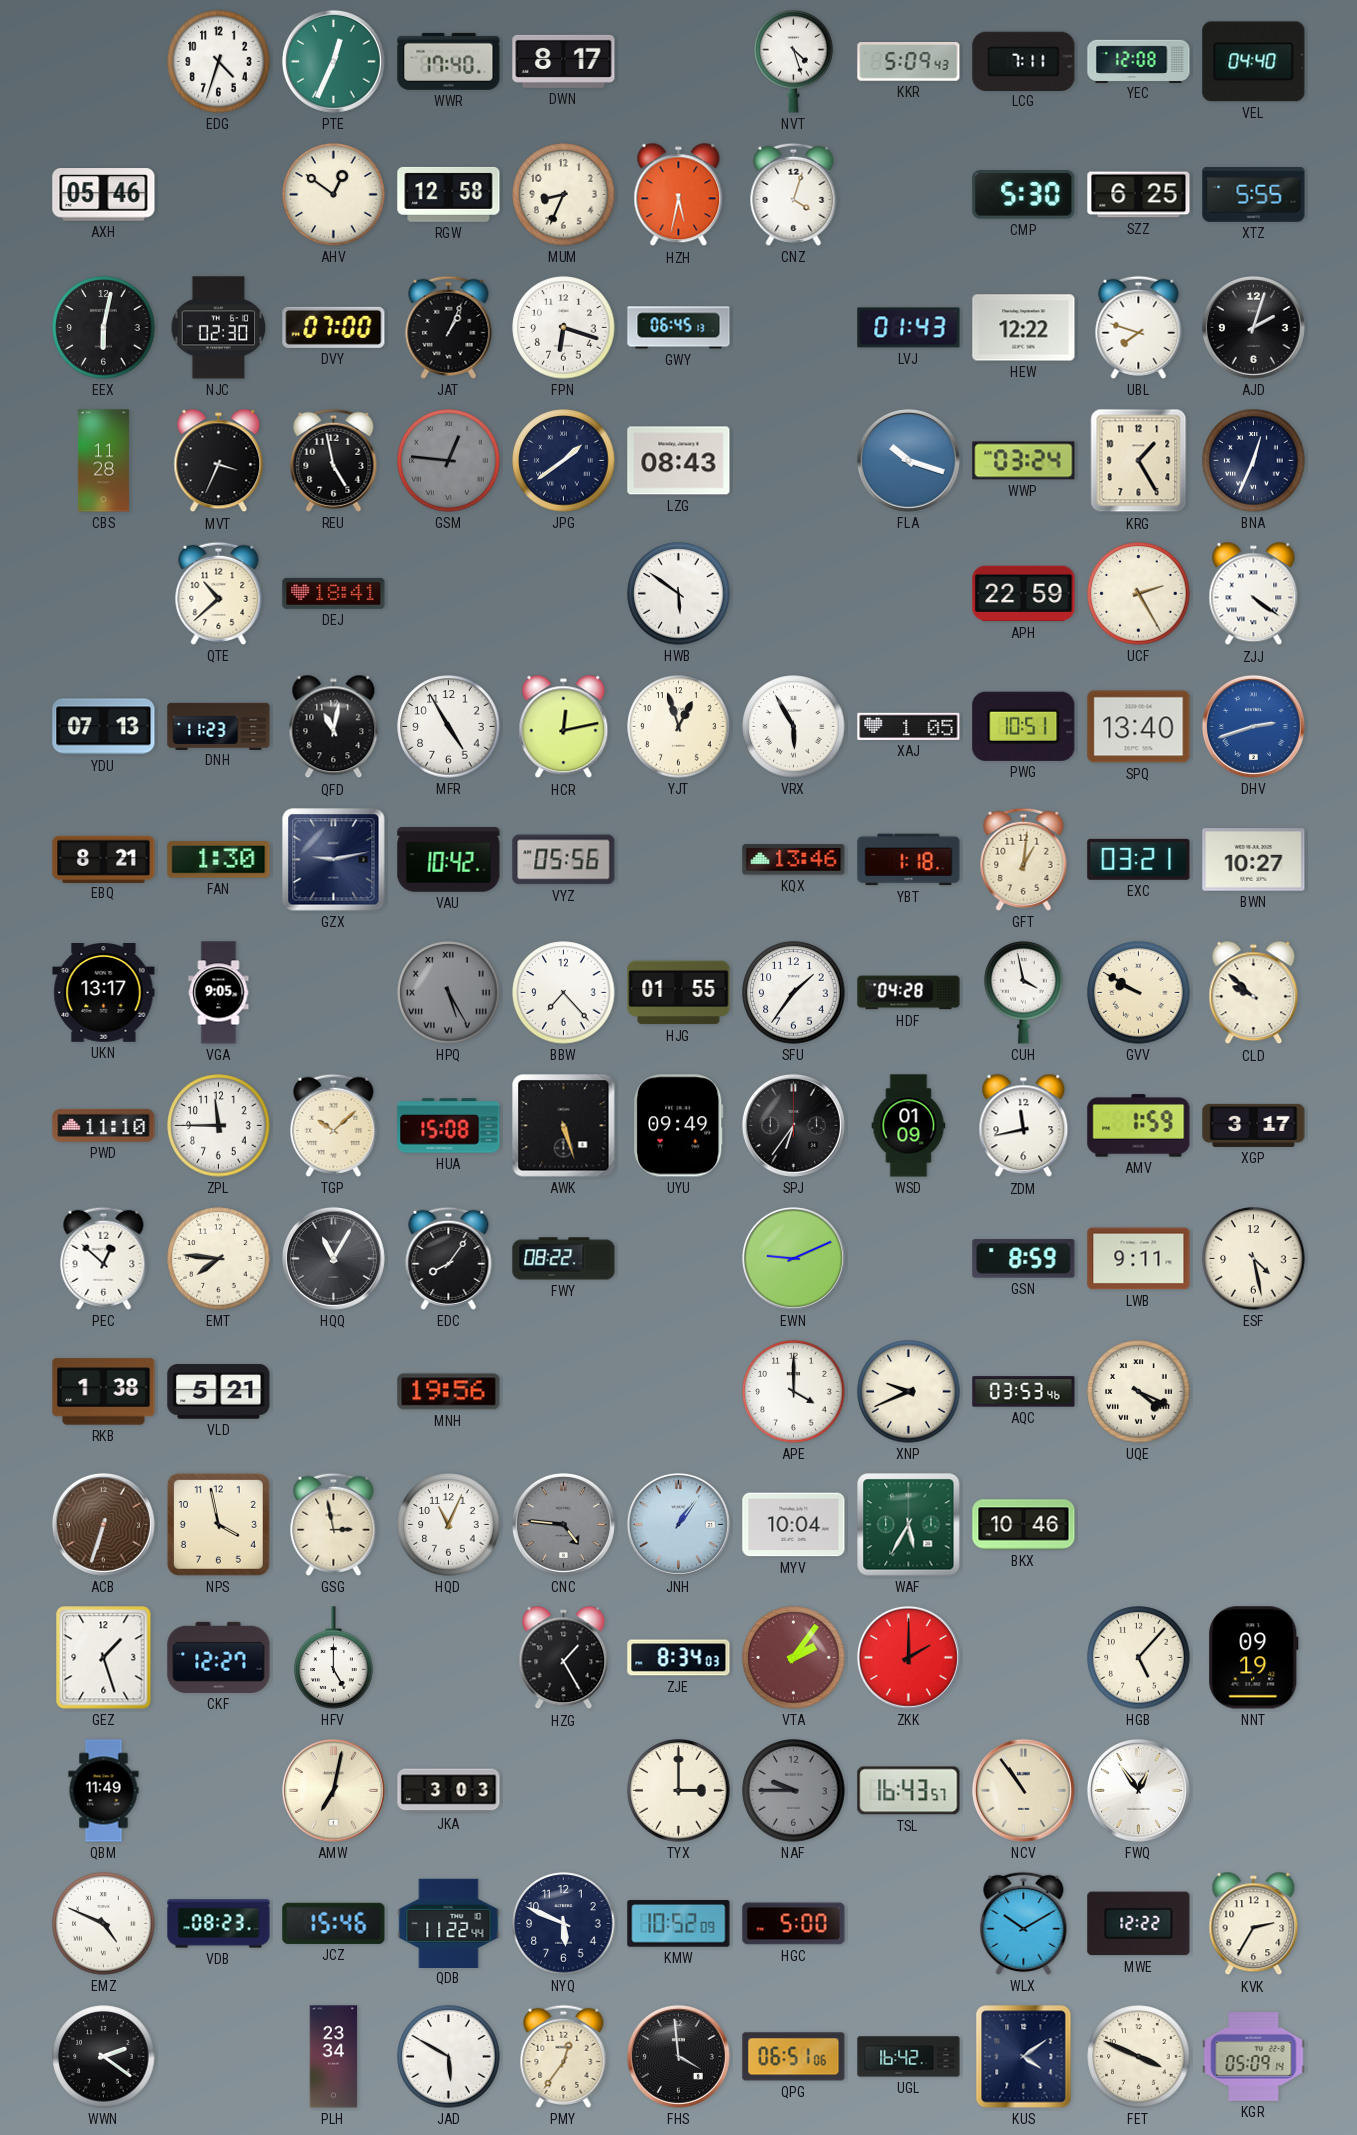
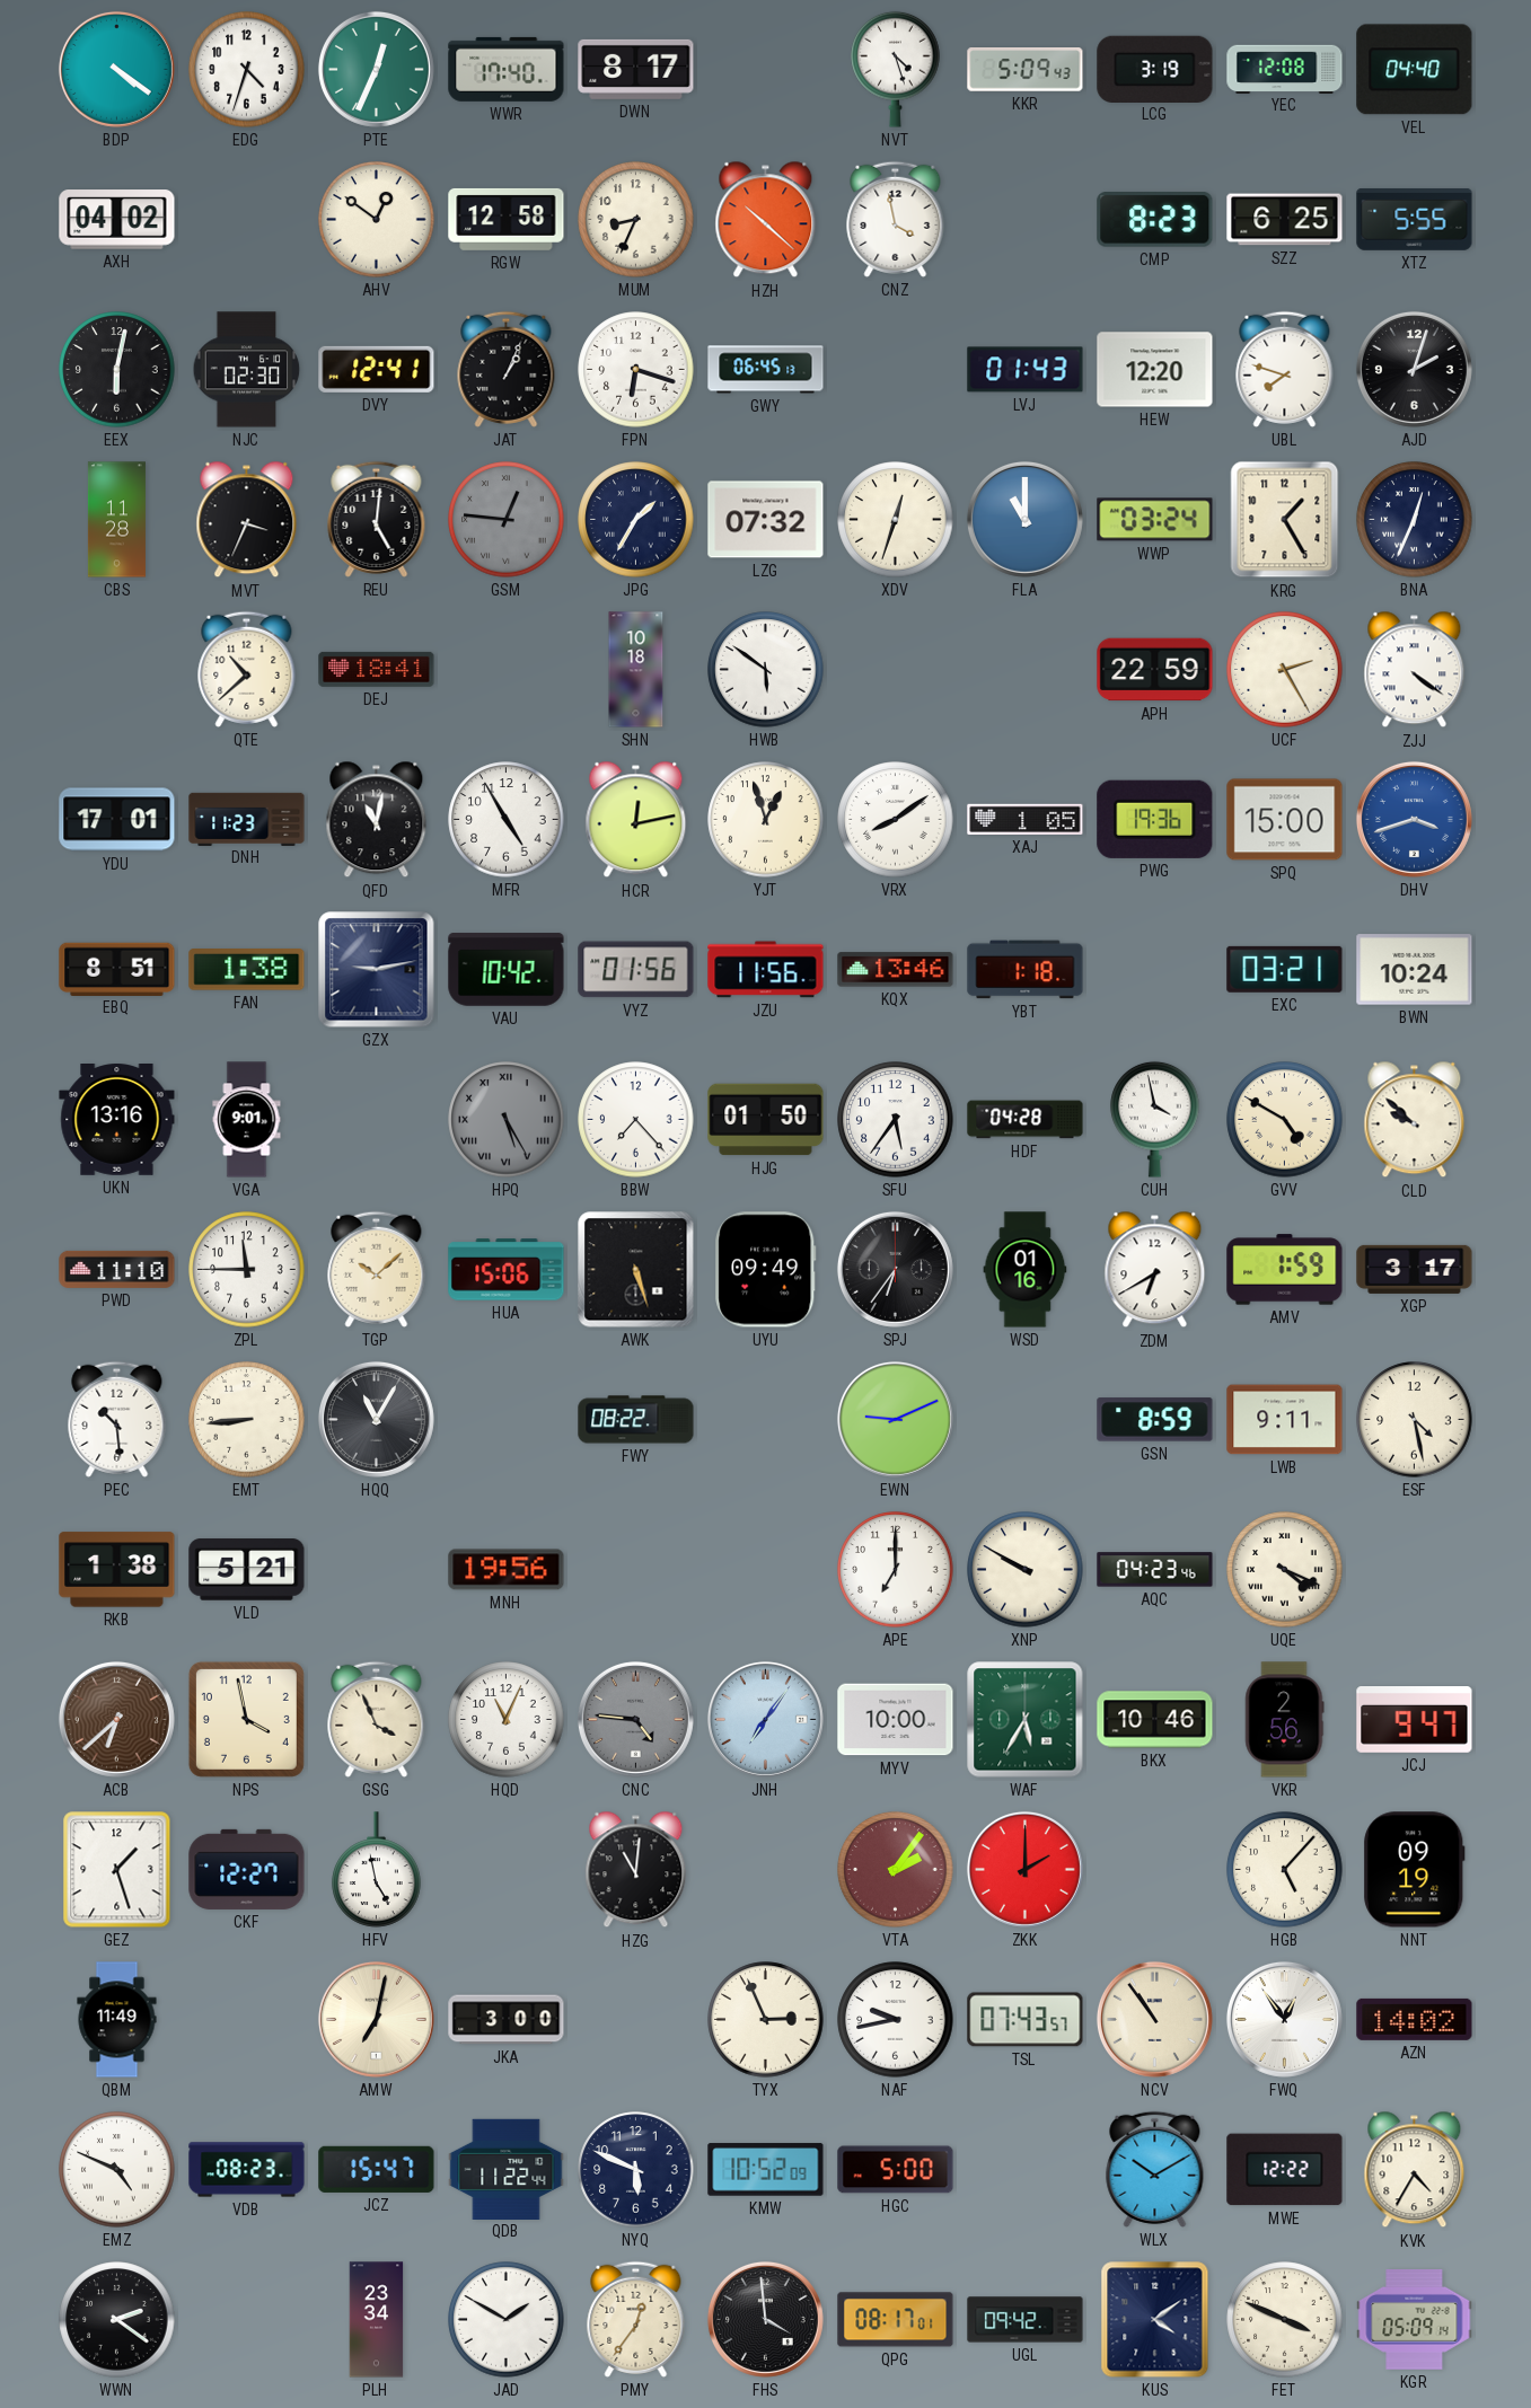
BDP: none -> 4:21
LCG: 7:11 -> 3:19
AXH: 05:46 -> 04:02
HZH: 5:32 -> 10:22
CNZ: 4:03 -> 3:58
CMP: 5:30 -> 8:23
DVY: 07:00 -> 12:41
HEW: 12:22 -> 12:20
REU: 4:58 -> 5:01
JPG: 1:39 -> 1:35
LZG: 08:43 -> 07:32
XDV: none -> 12:33
FLA: 10:18 -> 11:00
SHN: none -> 10:18
YDU: 07:13 -> 17:01
VRX: 5:55 -> 8:09
PWG: 10:51 -> 19:36
SPQ: 13:40 -> 15:00
DHV: 2:42 -> 3:42
EBQ: 8:21 -> 8:51
FAN: 1:30 -> 1:38
VYZ: 05:56 -> 01:56
JZU: none -> 11:56
GFT: 1:01 -> none
BWN: 10:27 -> 10:24
UKN: 13:17 -> 13:16
VGA: 9:05 -> 9:01
HJG: 01:55 -> 01:50
SFU: 1:36 -> 5:36
GVV: 9:50 -> 4:50
HUA: 15:08 -> 15:06
WSD: 01:09 -> 01:16
ZDM: 11:43 -> 6:40
PEC: 12:52 -> 10:29
EMT: 7:46 -> 8:44
EDC: 8:06 -> none
APE: 4:00 -> 7:00
XNP: 9:41 -> 9:50
AQC: 03:53 -> 04:23
ACB: 6:33 -> 6:38
GSG: 2:58 -> 3:56
JNH: 1:06 -> 7:06
MYV: 10:04 -> 10:00
VKR: none -> 2:56
JCJ: none -> 9:47
HFV: 5:00 -> 4:58
HZG: 1:25 -> 11:01
ZJE: 8:34 -> none
JKA: 3:03 -> 3:00
TYX: 3:00 -> 2:56
NAF: 9:45 -> 9:43
NAF dial: grey -> white
TSL: 16:43 -> 07:43
AZN: none -> 14:02
JCZ: 15:46 -> 15:47
KVK: 2:35 -> 4:35
JAD: 5:50 -> 1:50
QPG: 06:51 -> 08:17
UGL: 16:42 -> 09:42
